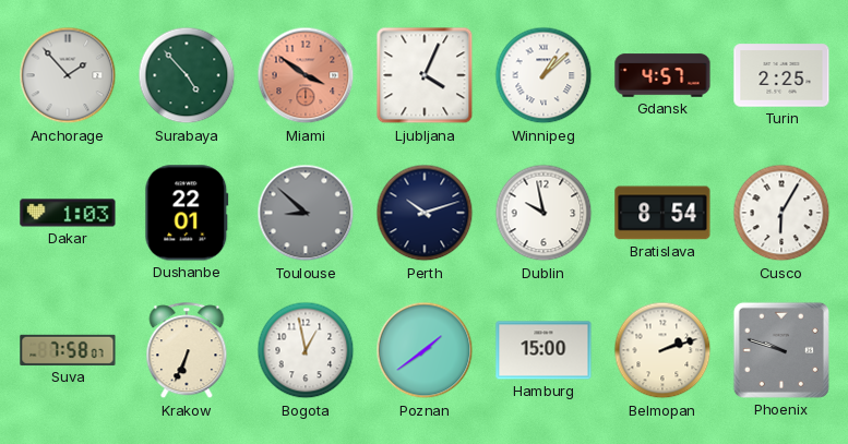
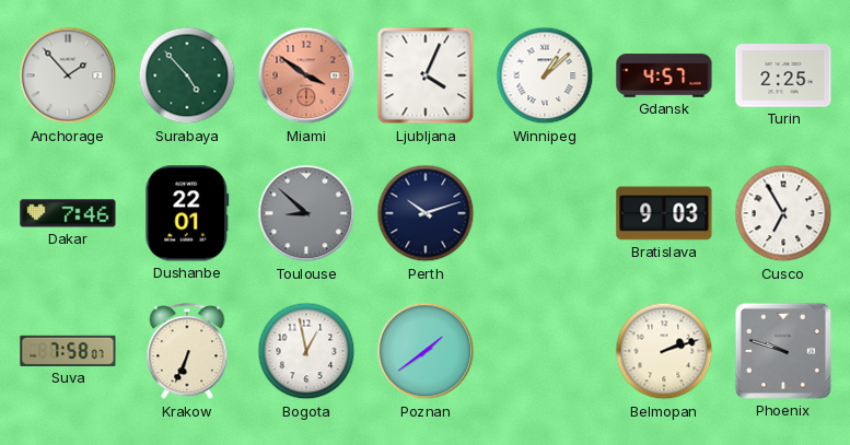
Dakar: 1:03 -> 7:46
Dublin: 9:58 -> none
Bratislava: 8:54 -> 9:03
Cusco: 6:05 -> 6:55
Hamburg: 15:00 -> none
